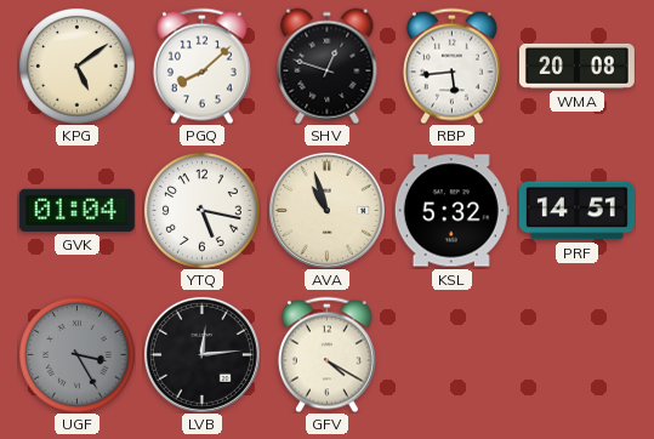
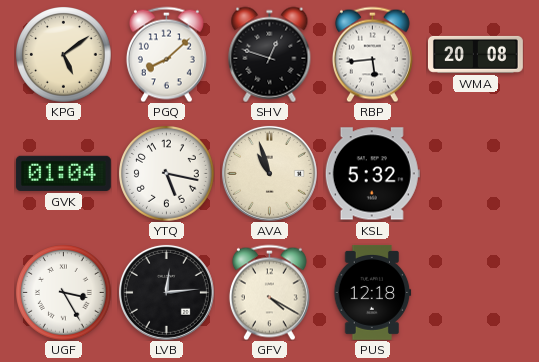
PRF: 14:51 -> none
UGF dial: grey -> white
PUS: none -> 12:18
